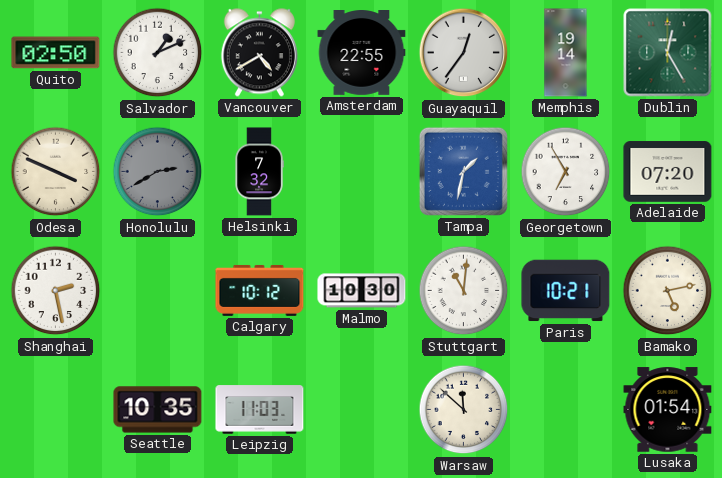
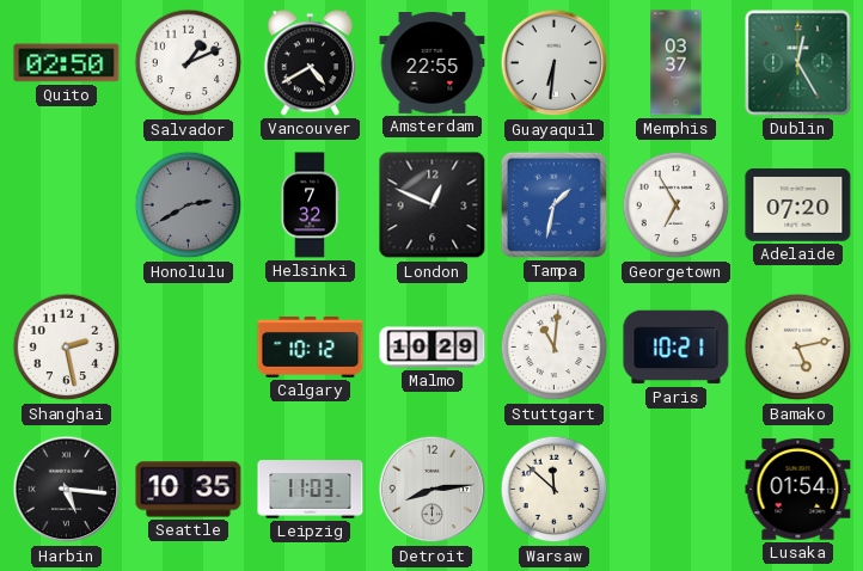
Guayaquil: 12:36 -> 6:31
Memphis: 19:14 -> 03:37
Odesa: 3:49 -> none
London: none -> 12:49
Malmo: 10:30 -> 10:29
Harbin: none -> 5:16
Detroit: none -> 8:14
